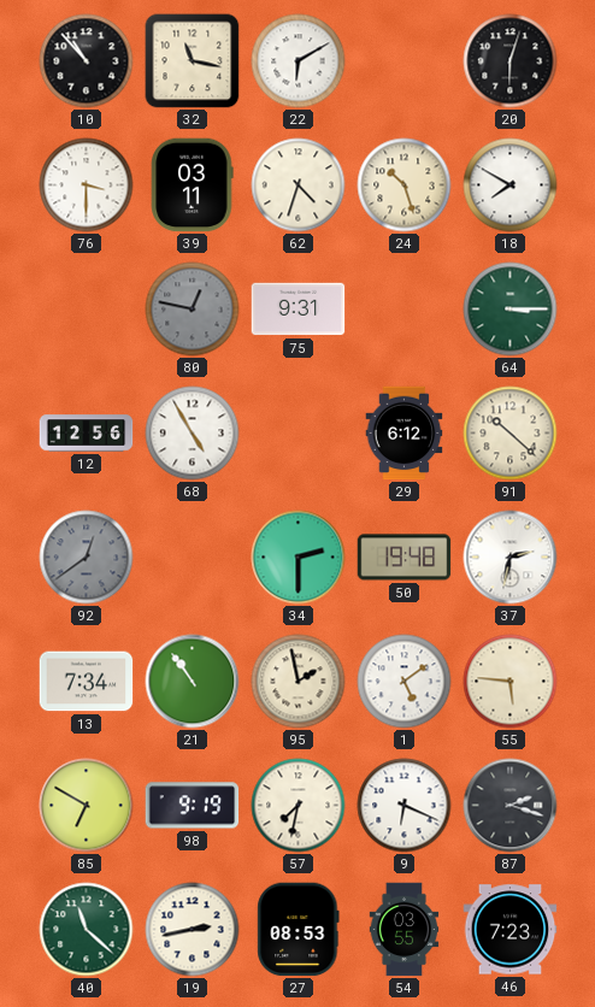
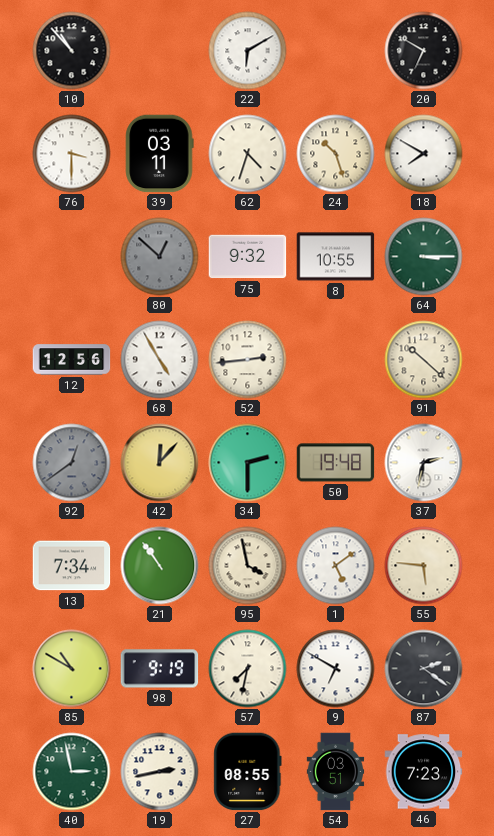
32: 11:17 -> none
20: 6:03 -> 6:50
80: 12:47 -> 12:52
75: 9:31 -> 9:32
8: none -> 10:55
52: none -> 2:44
29: 6:12 -> none
42: none -> 12:07
95: 1:58 -> 3:58
85: 6:50 -> 10:50
9: 6:19 -> 6:50
87: 2:18 -> 2:21
40: 11:22 -> 2:58
27: 08:53 -> 08:55
54: 03:55 -> 03:51
